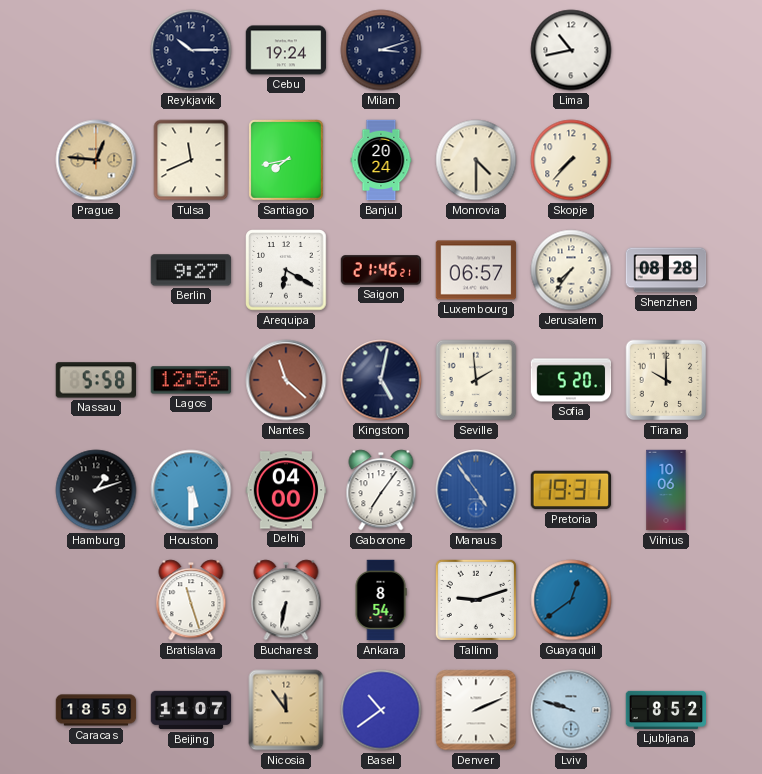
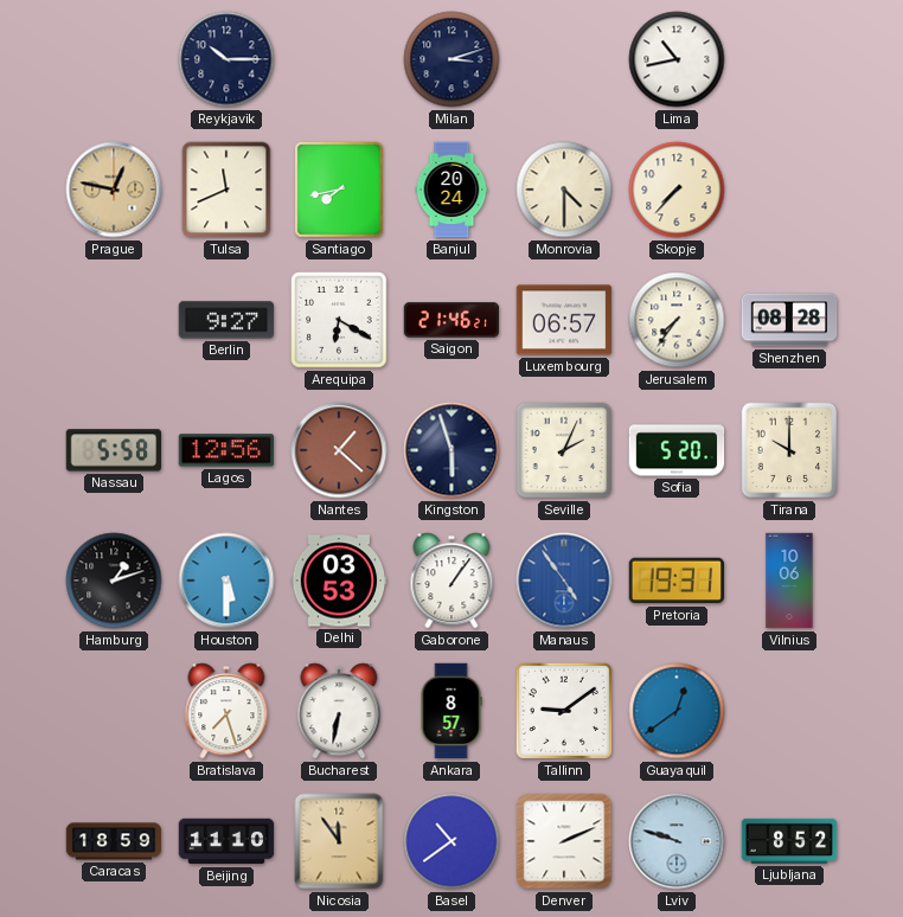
Cebu: 19:24 -> none
Prague: 12:46 -> 12:47
Nantes: 11:22 -> 1:22
Kingston: 5:02 -> 5:57
Seville: 1:59 -> 2:04
Delhi: 04:00 -> 03:53
Gaborone: 7:06 -> 1:06
Bratislava: 11:27 -> 7:27
Ankara: 8:54 -> 8:57
Tallinn: 9:12 -> 9:09
Beijing: 11:07 -> 11:10
